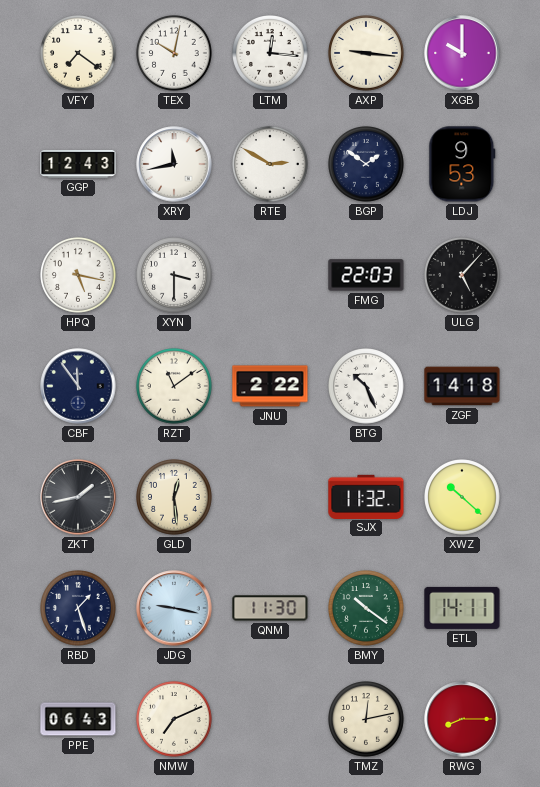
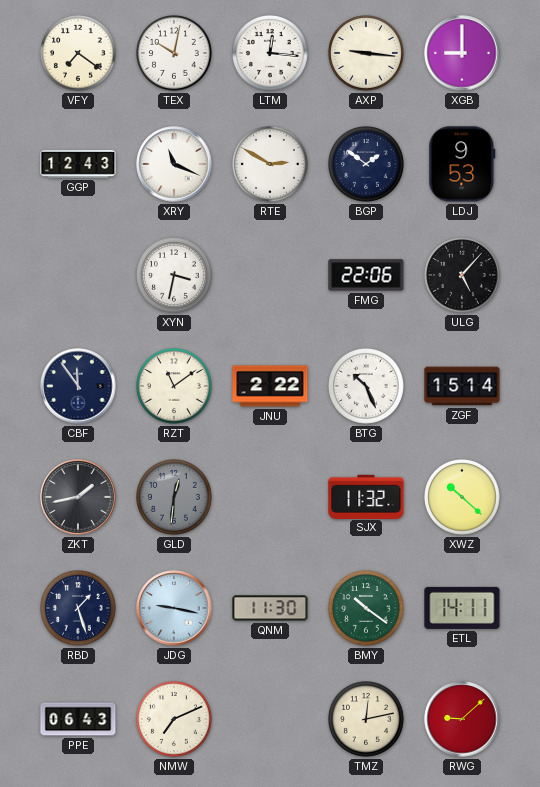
XGB: 10:00 -> 9:00
XRY: 11:43 -> 11:19
HPQ: 5:17 -> none
XYN: 3:30 -> 3:32
FMG: 22:03 -> 22:06
ZGF: 14:18 -> 15:14
GLD: 12:29 -> 12:31
GLD dial: cream -> grey
RWG: 8:15 -> 9:08
